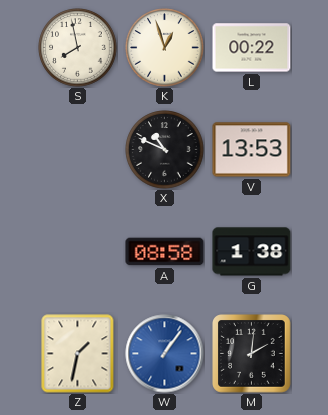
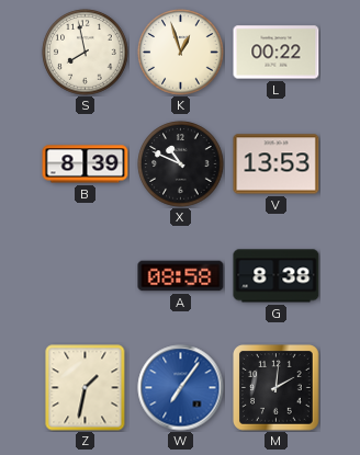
B: none -> 8:39
G: 1:38 -> 8:38
W: 1:06 -> 7:06
